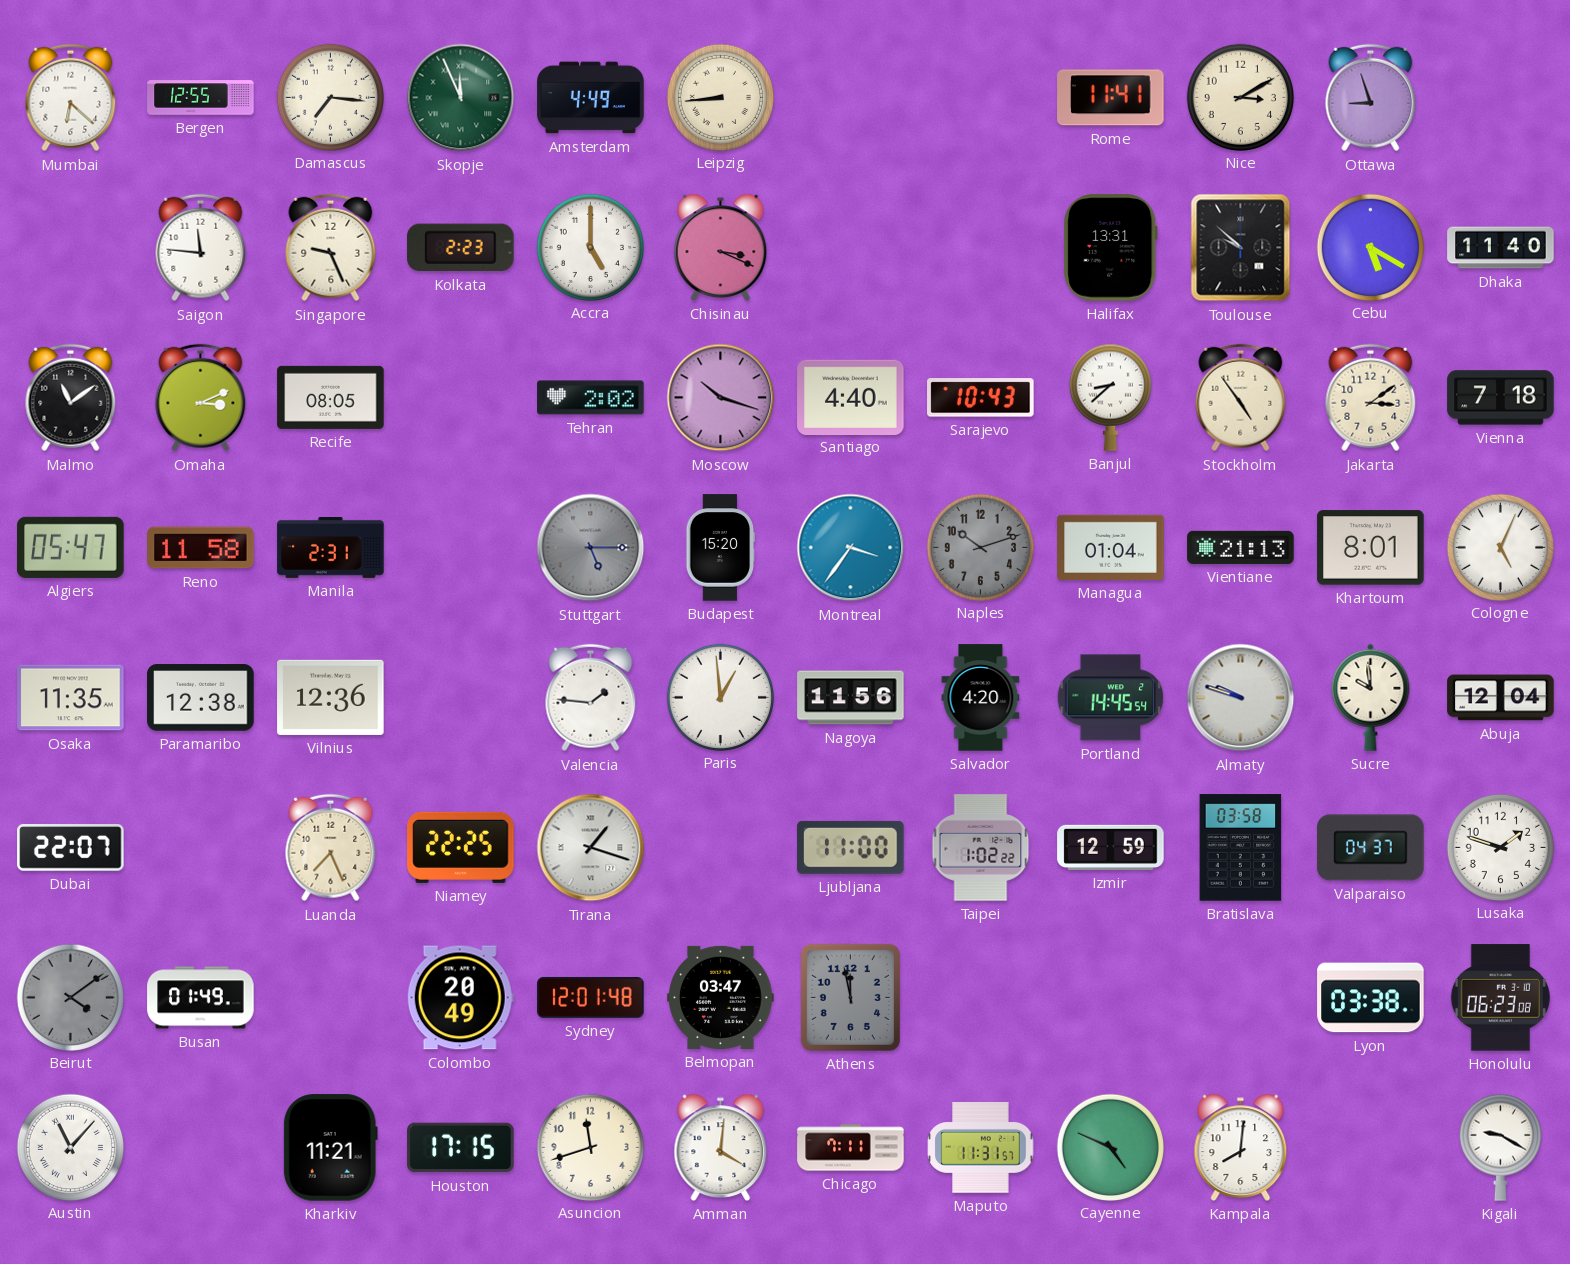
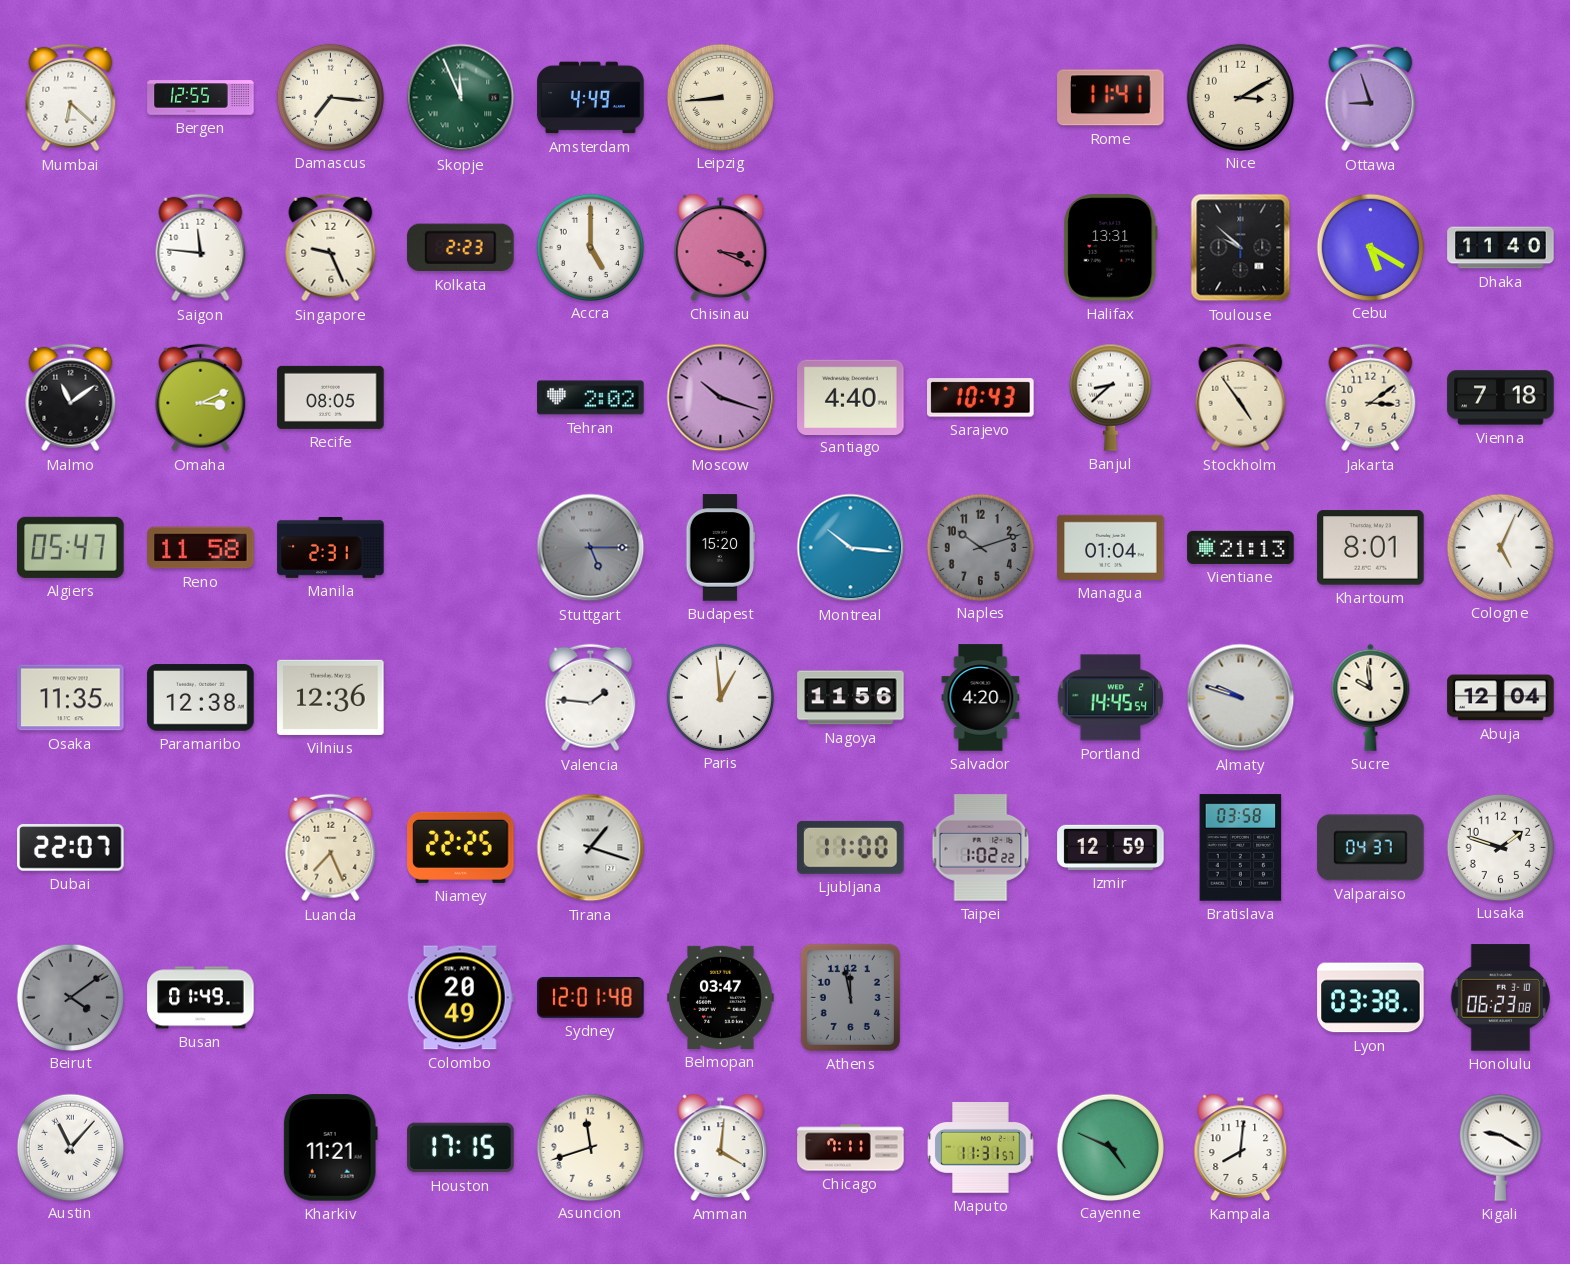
Montreal: 3:36 -> 10:16
